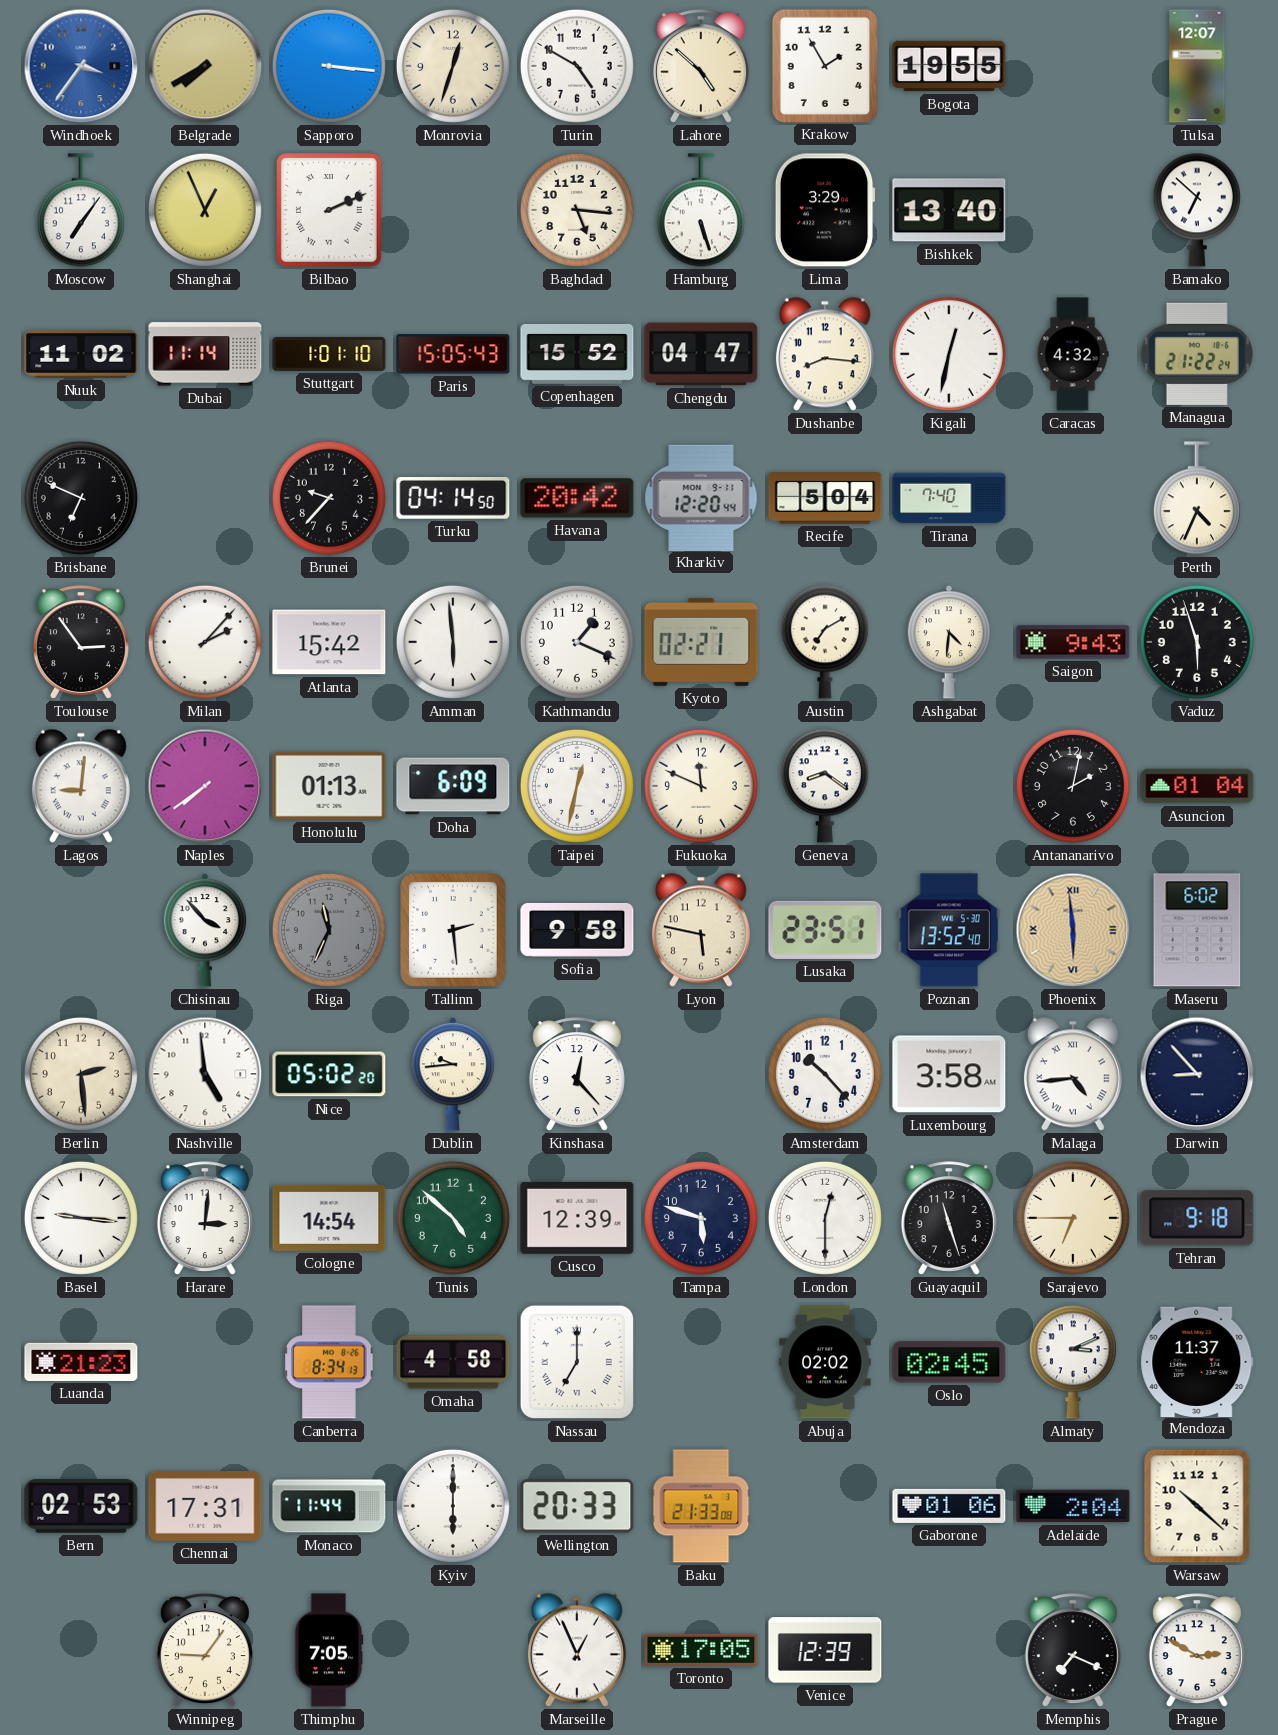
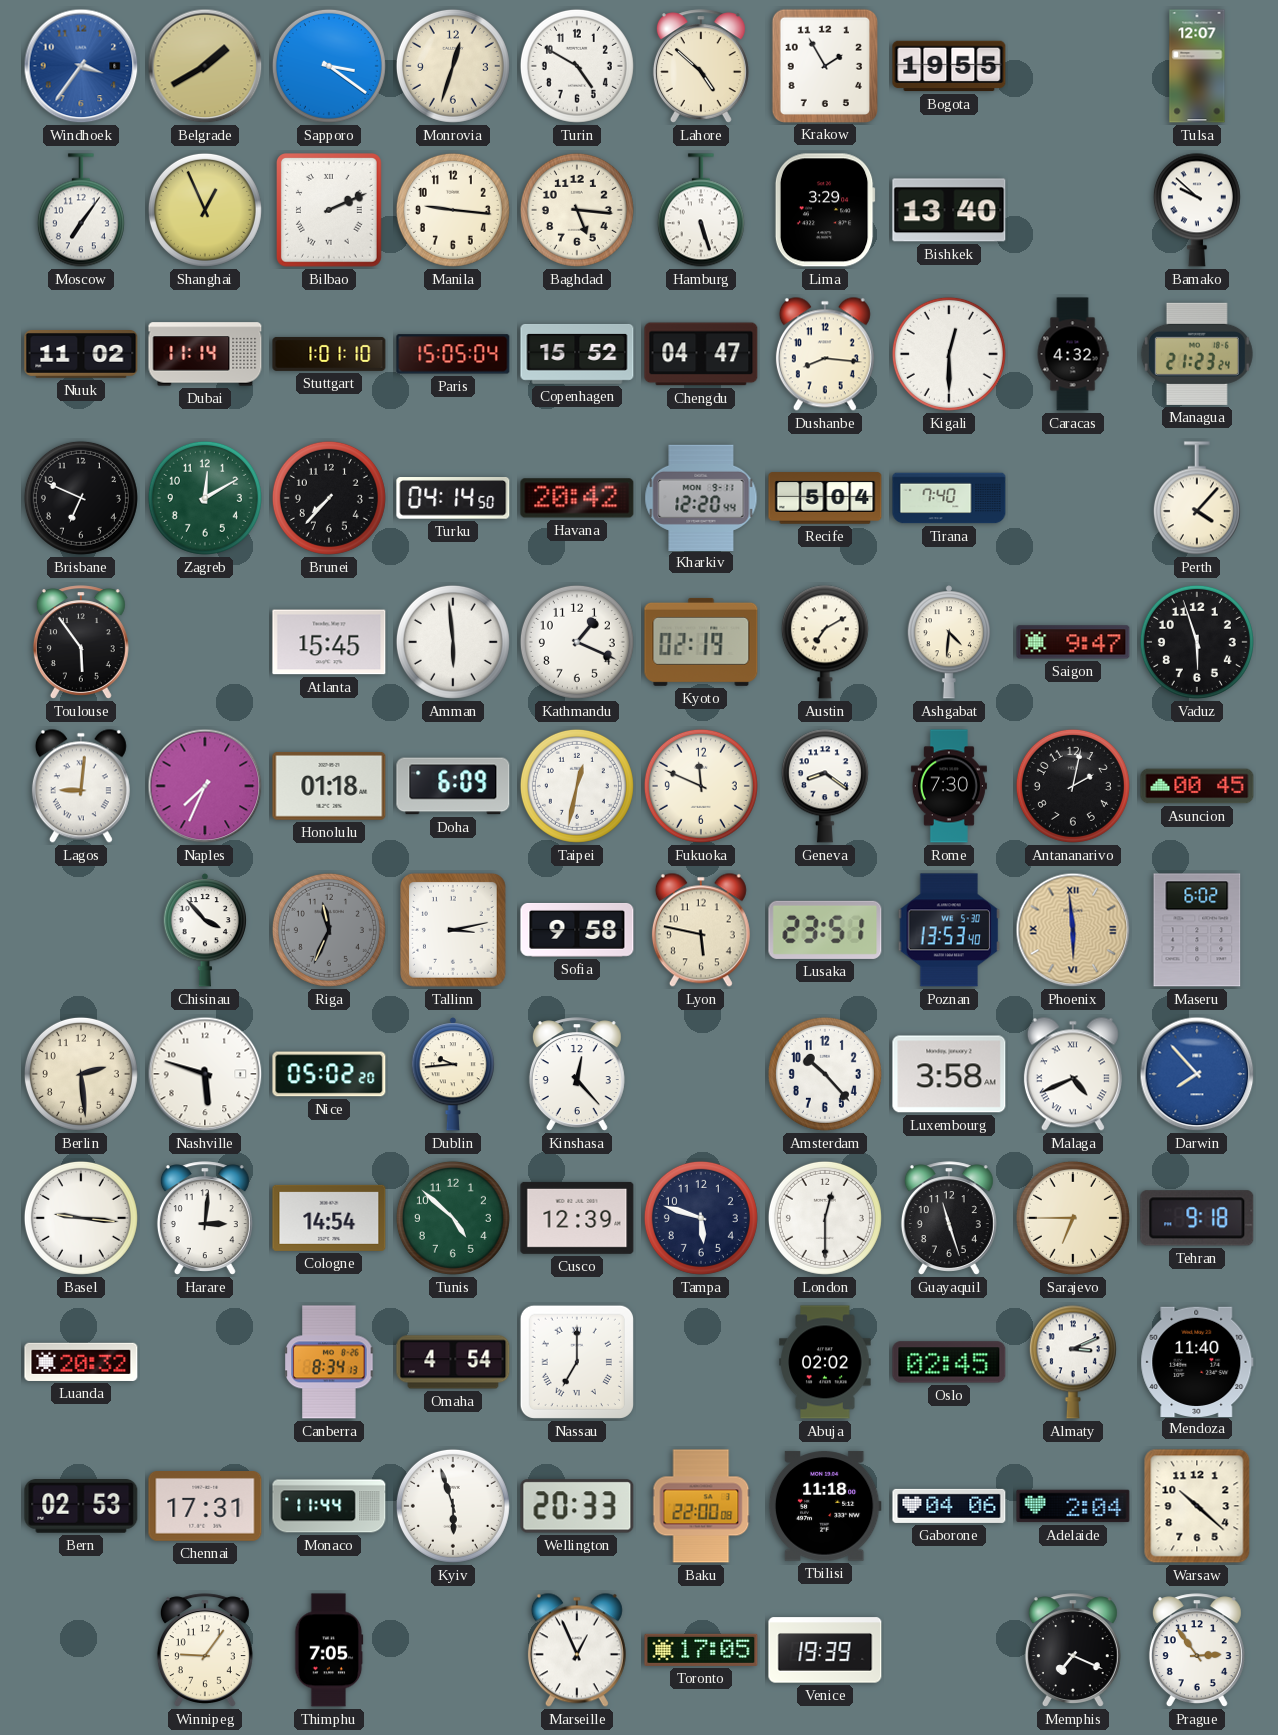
Belgrade: 7:40 -> 1:40
Sapporo: 3:16 -> 3:21
Manila: none -> 9:16
Bamako: 6:52 -> 9:52
Paris: 15:05:43 -> 15:05:04
Kigali: 12:32 -> 12:30
Managua: 21:22 -> 21:23
Zagreb: none -> 12:10
Brunei: 9:37 -> 7:37
Perth: 4:34 -> 4:07
Toulouse: 2:54 -> 5:54
Milan: 2:07 -> none
Atlanta: 15:42 -> 15:45
Kyoto: 02:21 -> 02:19
Saigon: 9:43 -> 9:47
Naples: 7:39 -> 7:34
Honolulu: 01:13 -> 01:18
Rome: none -> 7:30
Asuncion: 01:04 -> 00:45
Tallinn: 2:29 -> 3:13
Poznan: 13:52 -> 13:53
Nashville: 4:59 -> 5:48
Malaga: 4:44 -> 4:41
Darwin: 8:53 -> 7:53
Darwin dial: navy -> blue
Luanda: 21:23 -> 20:32
Omaha: 4:58 -> 4:54
Mendoza: 11:37 -> 11:40
Kyiv: 6:00 -> 5:57
Baku: 21:33 -> 22:00
Tbilisi: none -> 11:18
Gaborone: 01:06 -> 04:06
Venice: 12:39 -> 19:39
Prague: 2:50 -> 2:54
